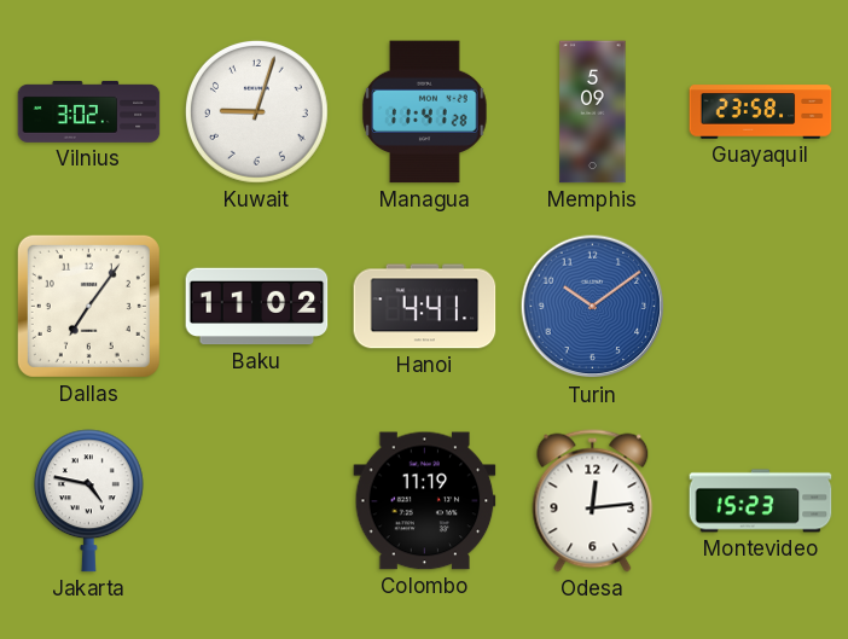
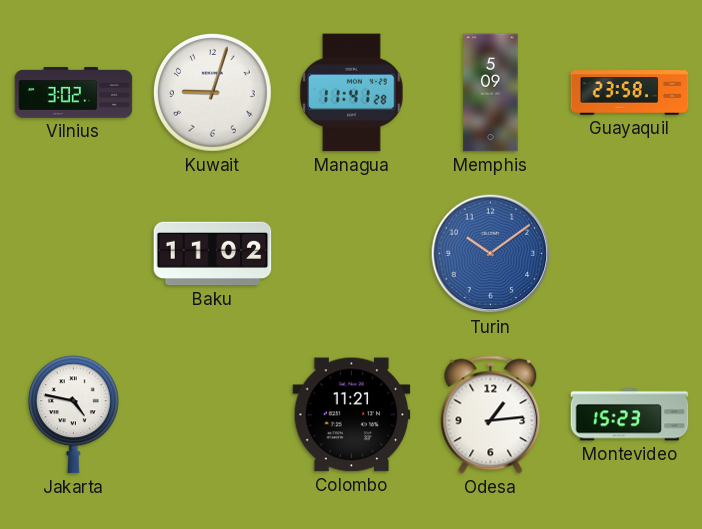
Dallas: 7:06 -> none
Hanoi: 4:41 -> none
Colombo: 11:19 -> 11:21
Odesa: 12:14 -> 1:14
